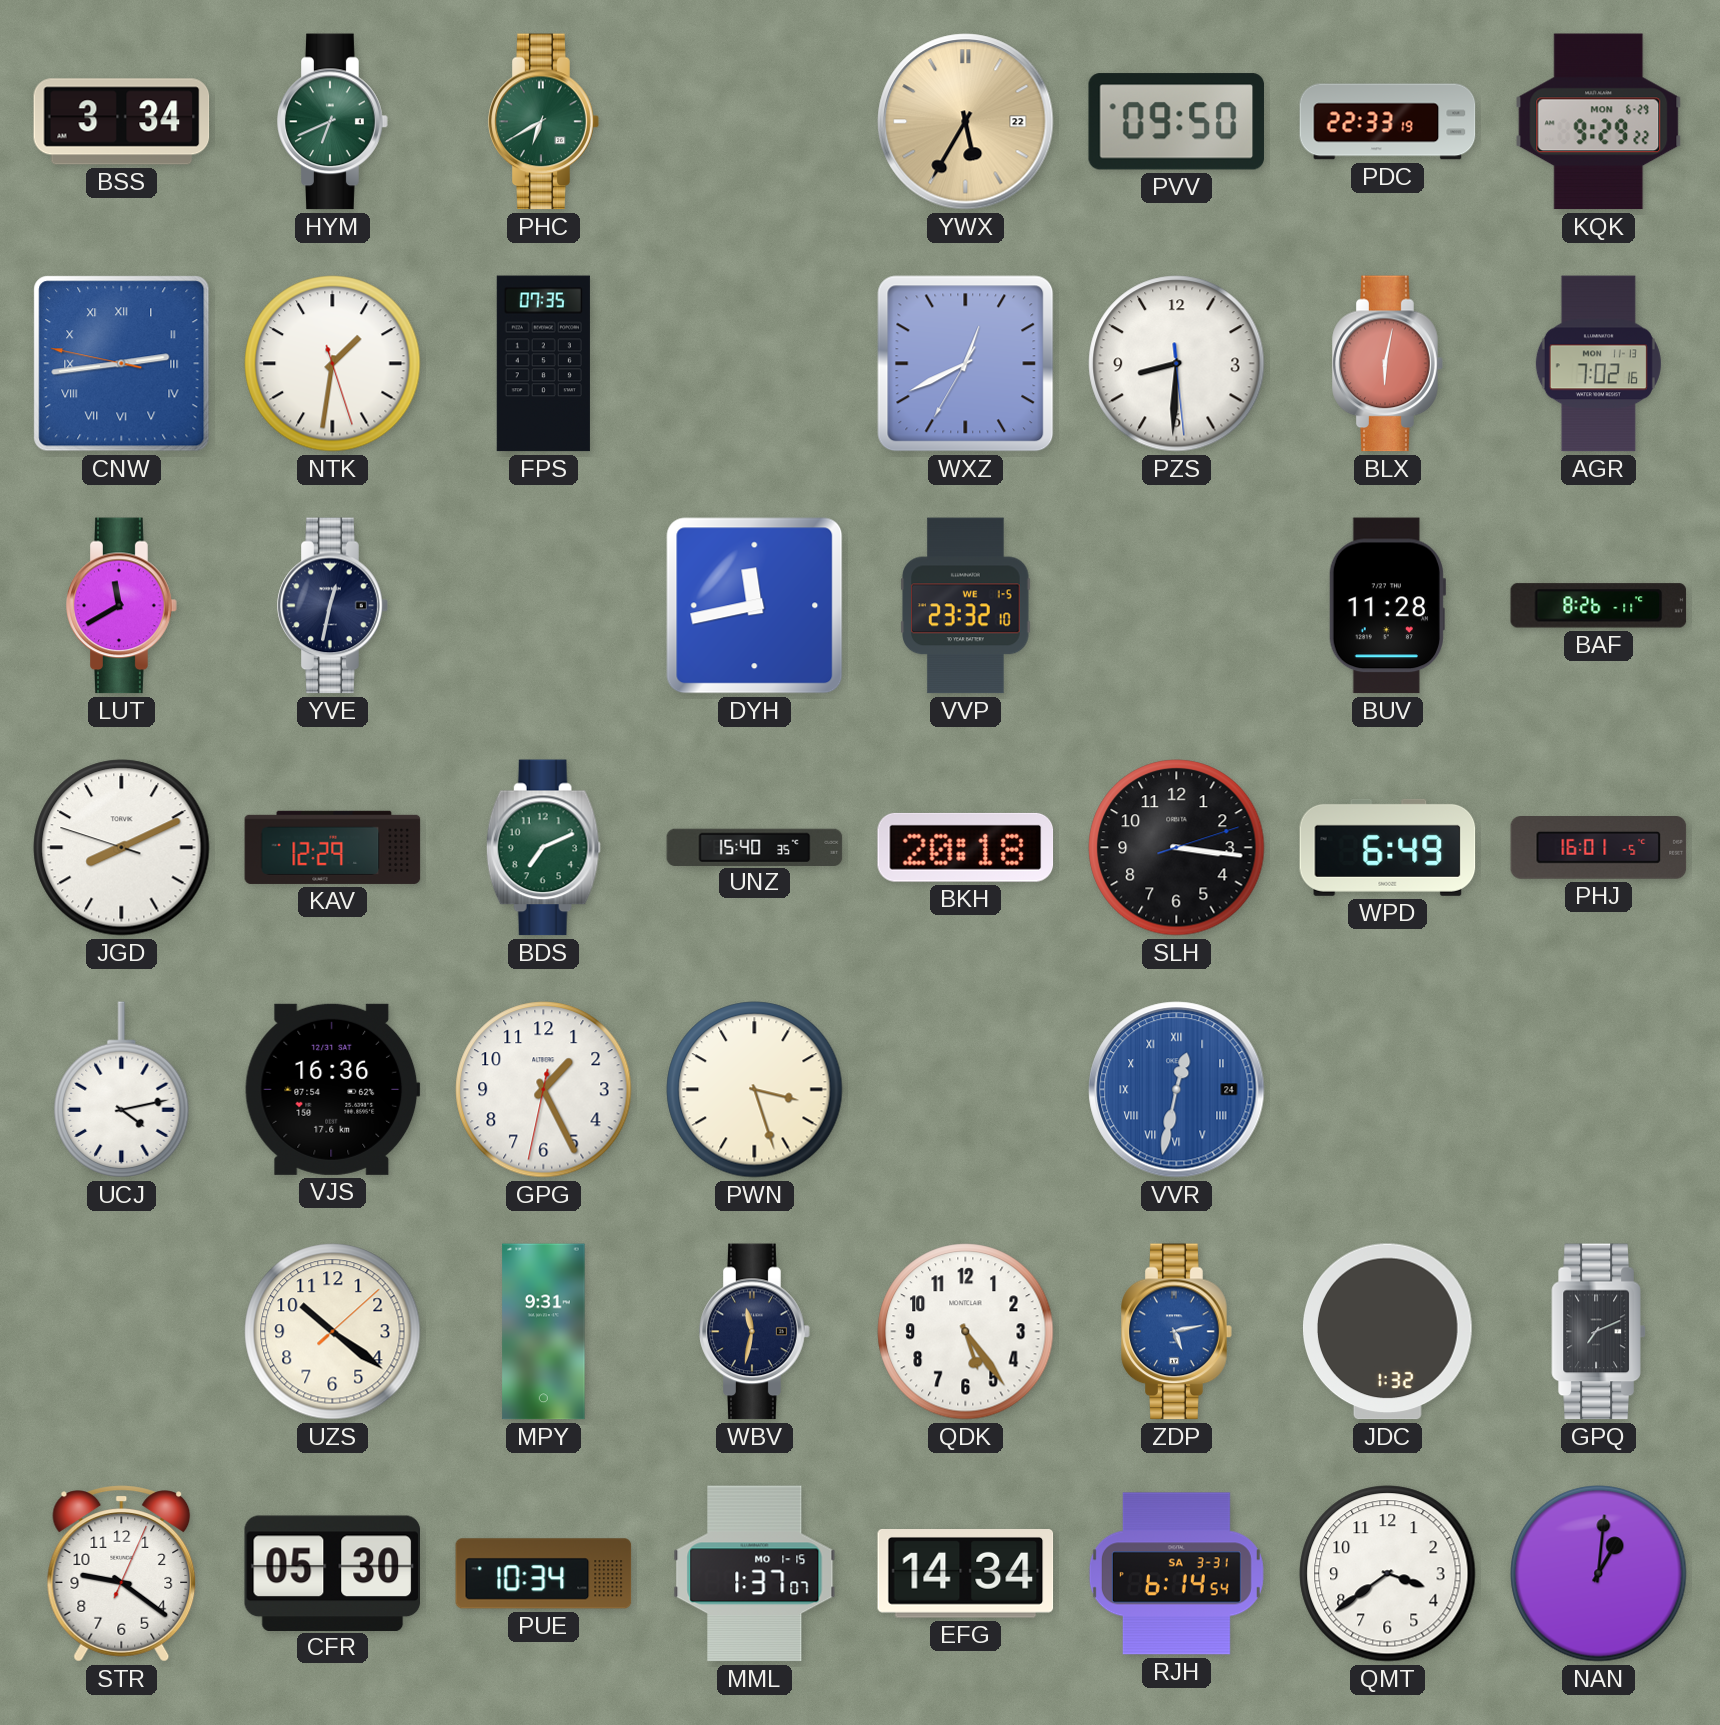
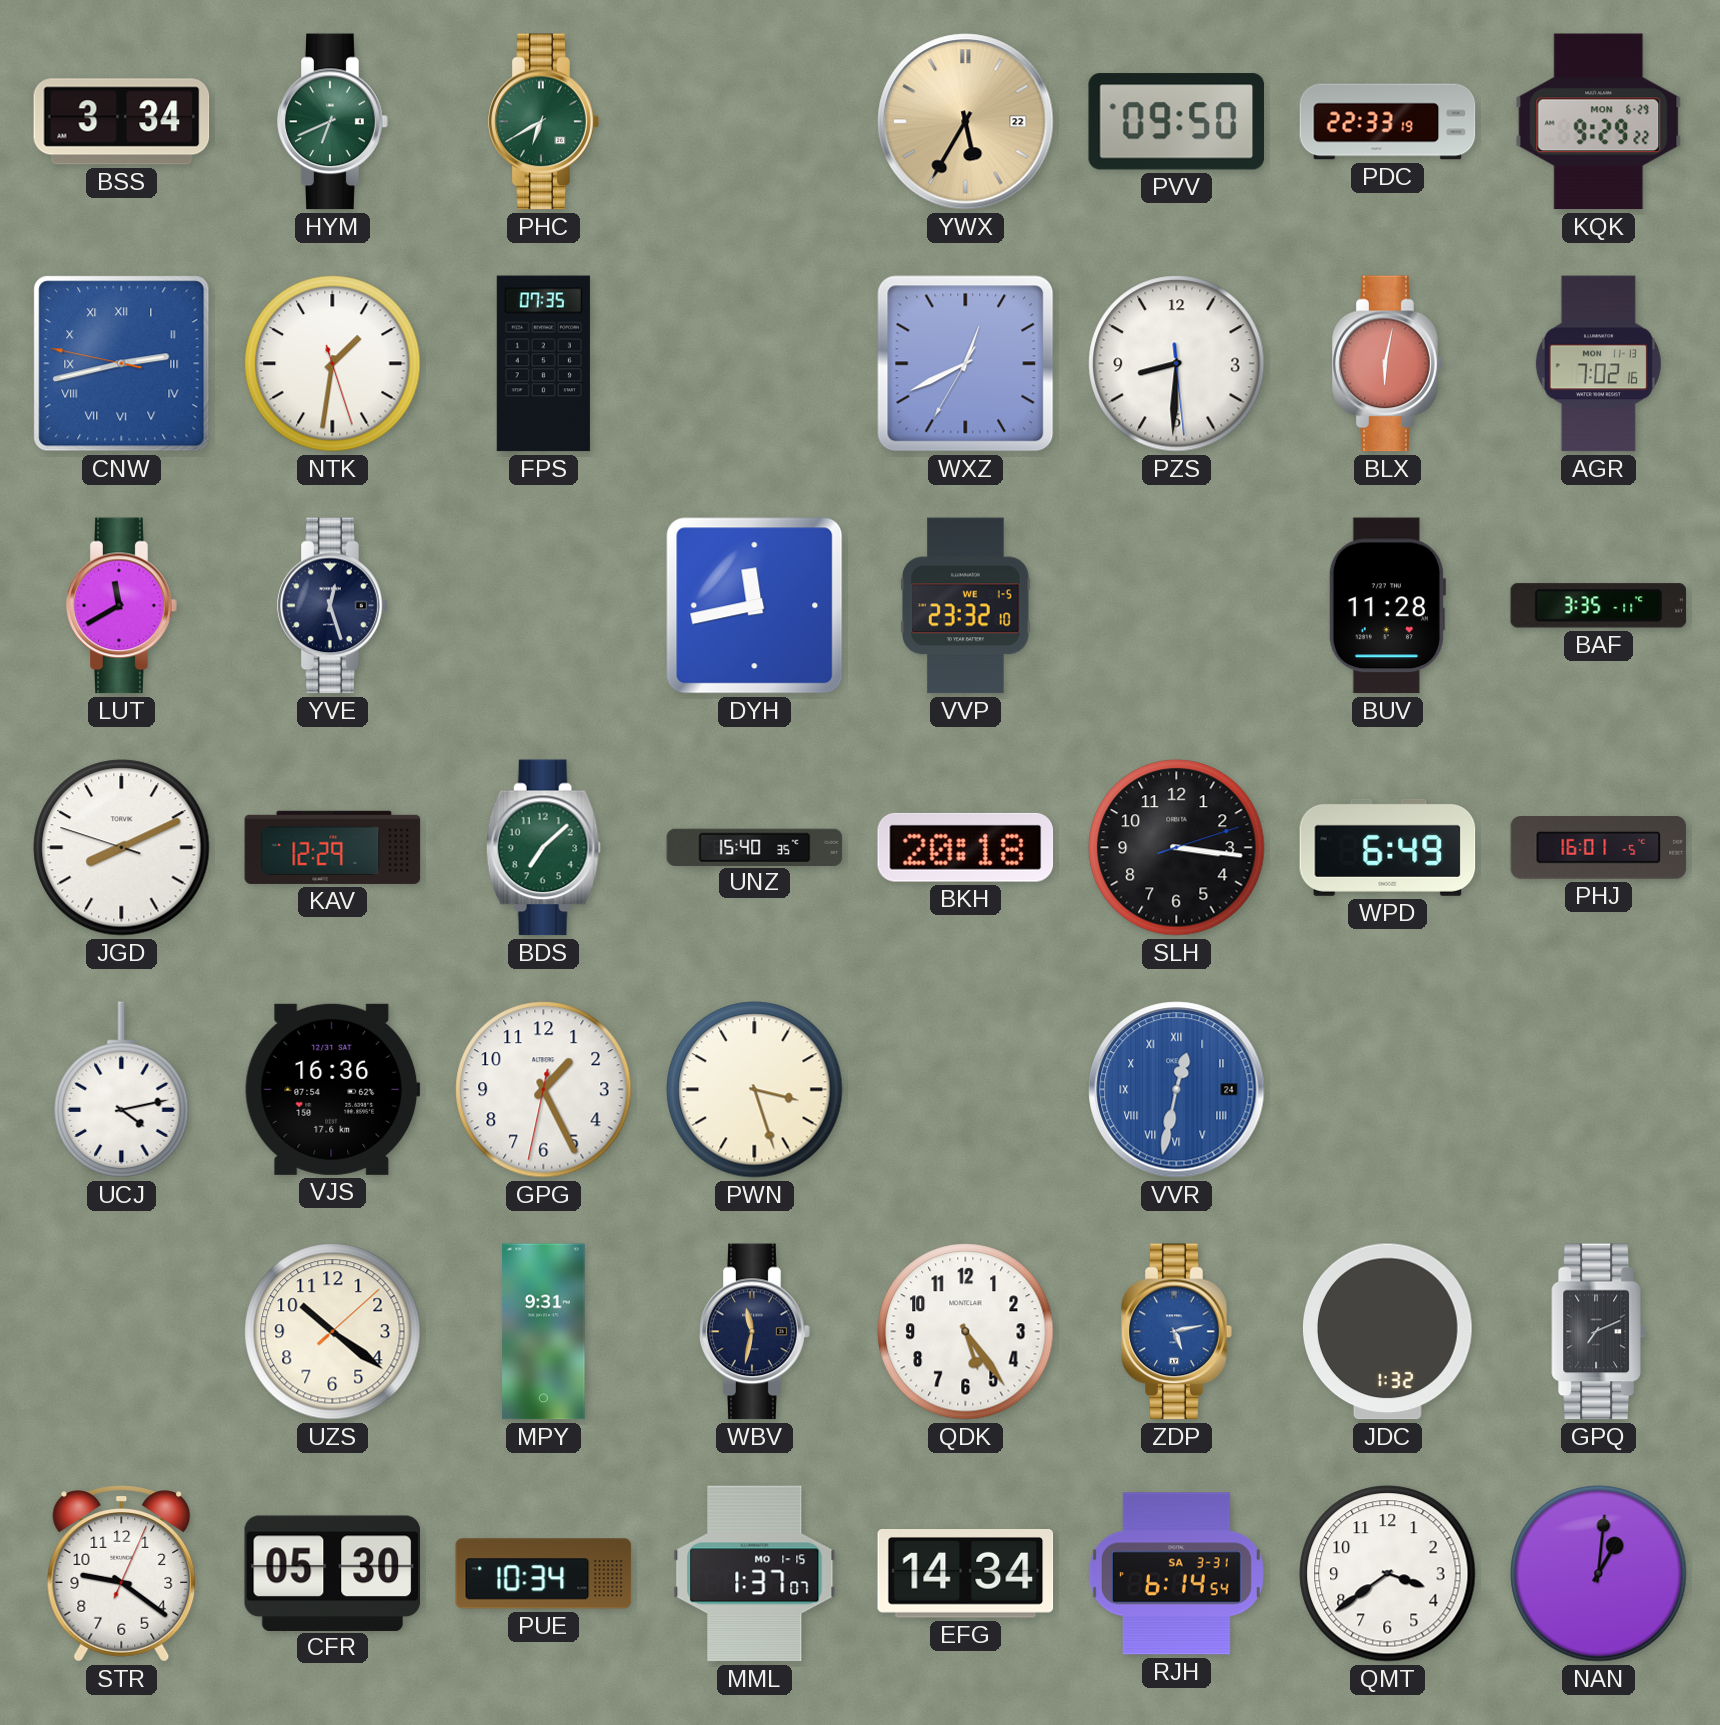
CNW: 2:43 -> 2:42
YVE: 12:32 -> 12:27
BAF: 8:26 -> 3:35
BDS: 7:11 -> 7:08
